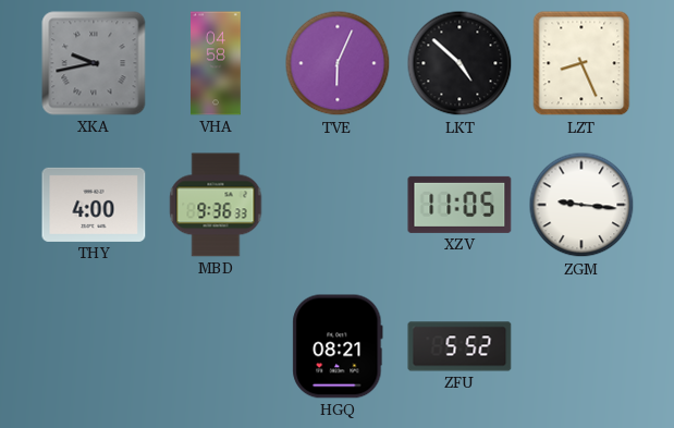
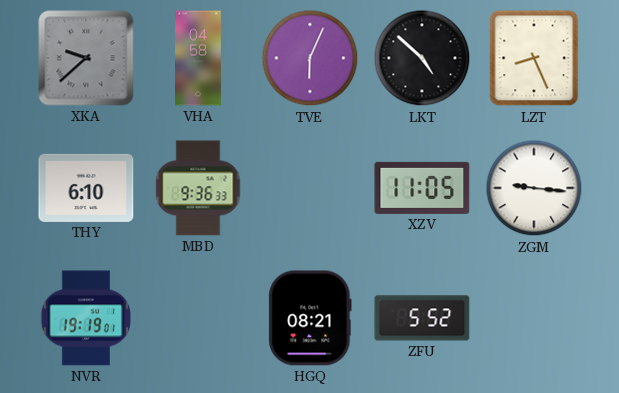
XKA: 9:43 -> 9:38
THY: 4:00 -> 6:10
NVR: none -> 19:19
